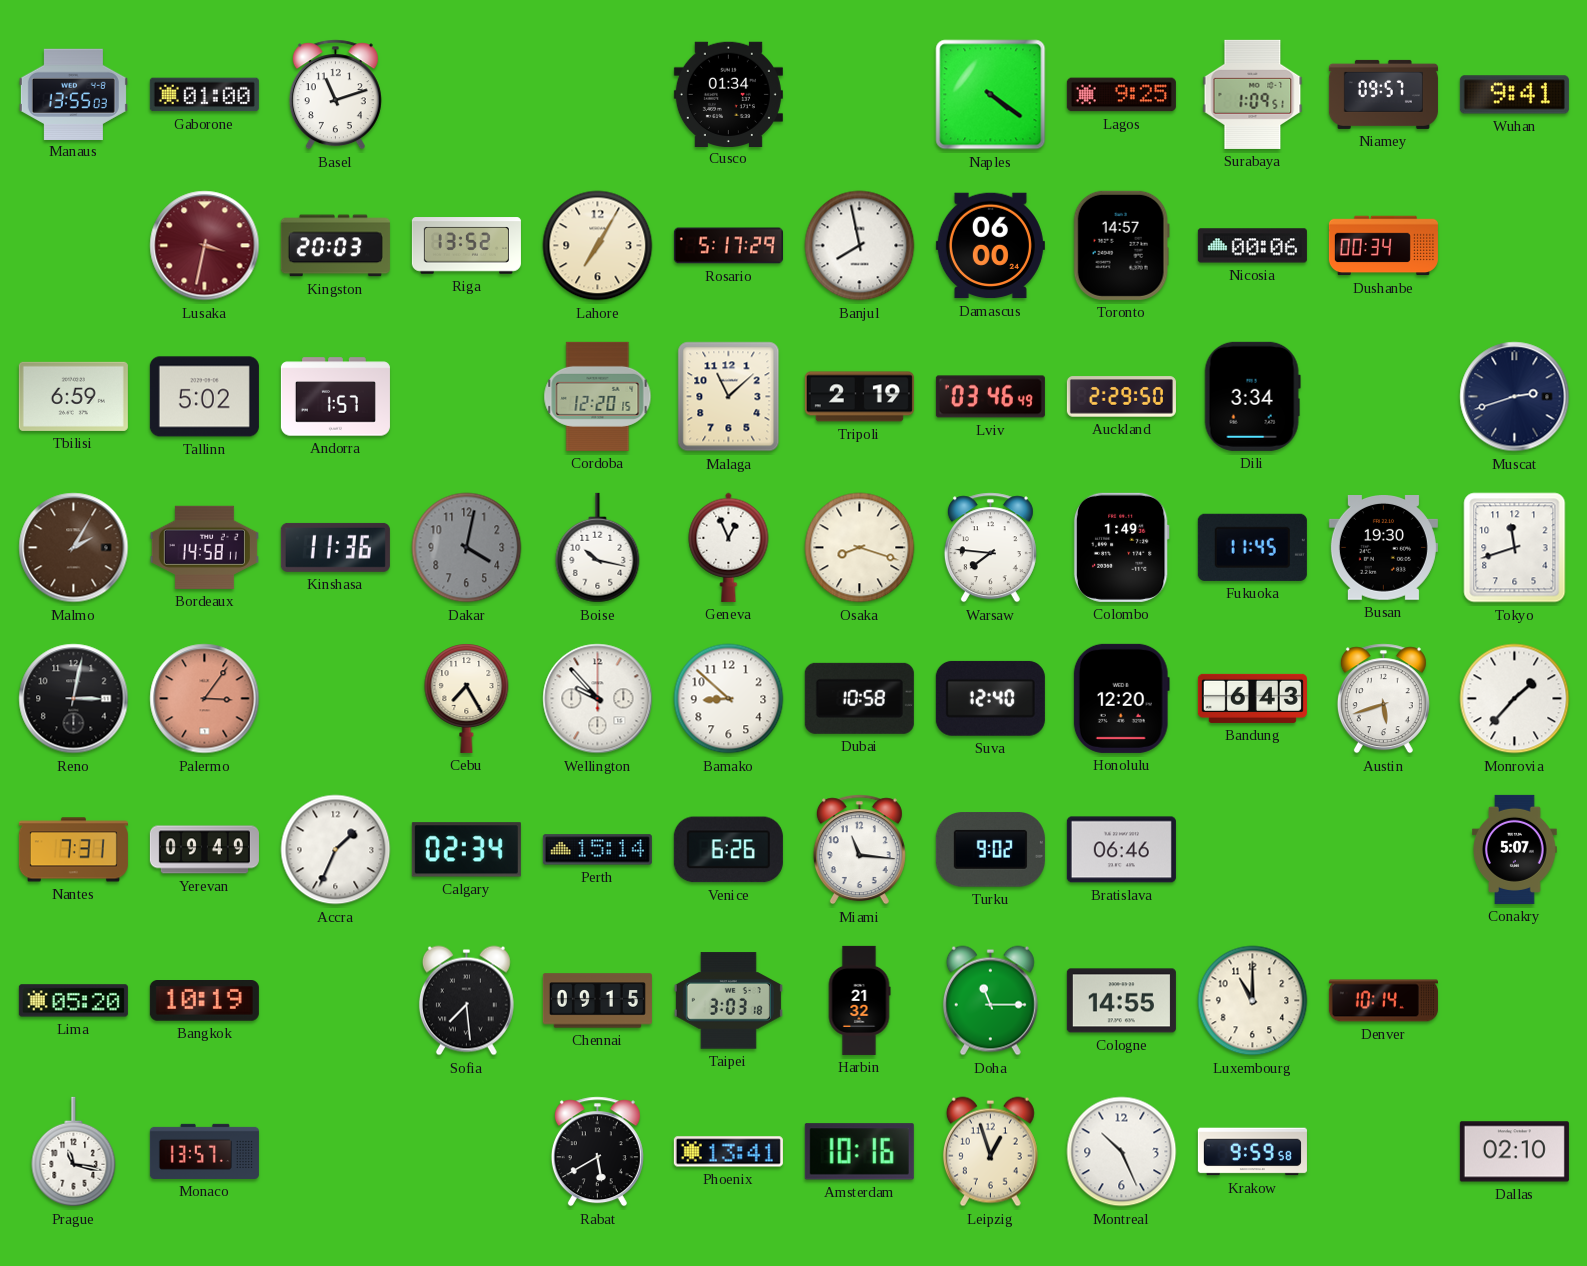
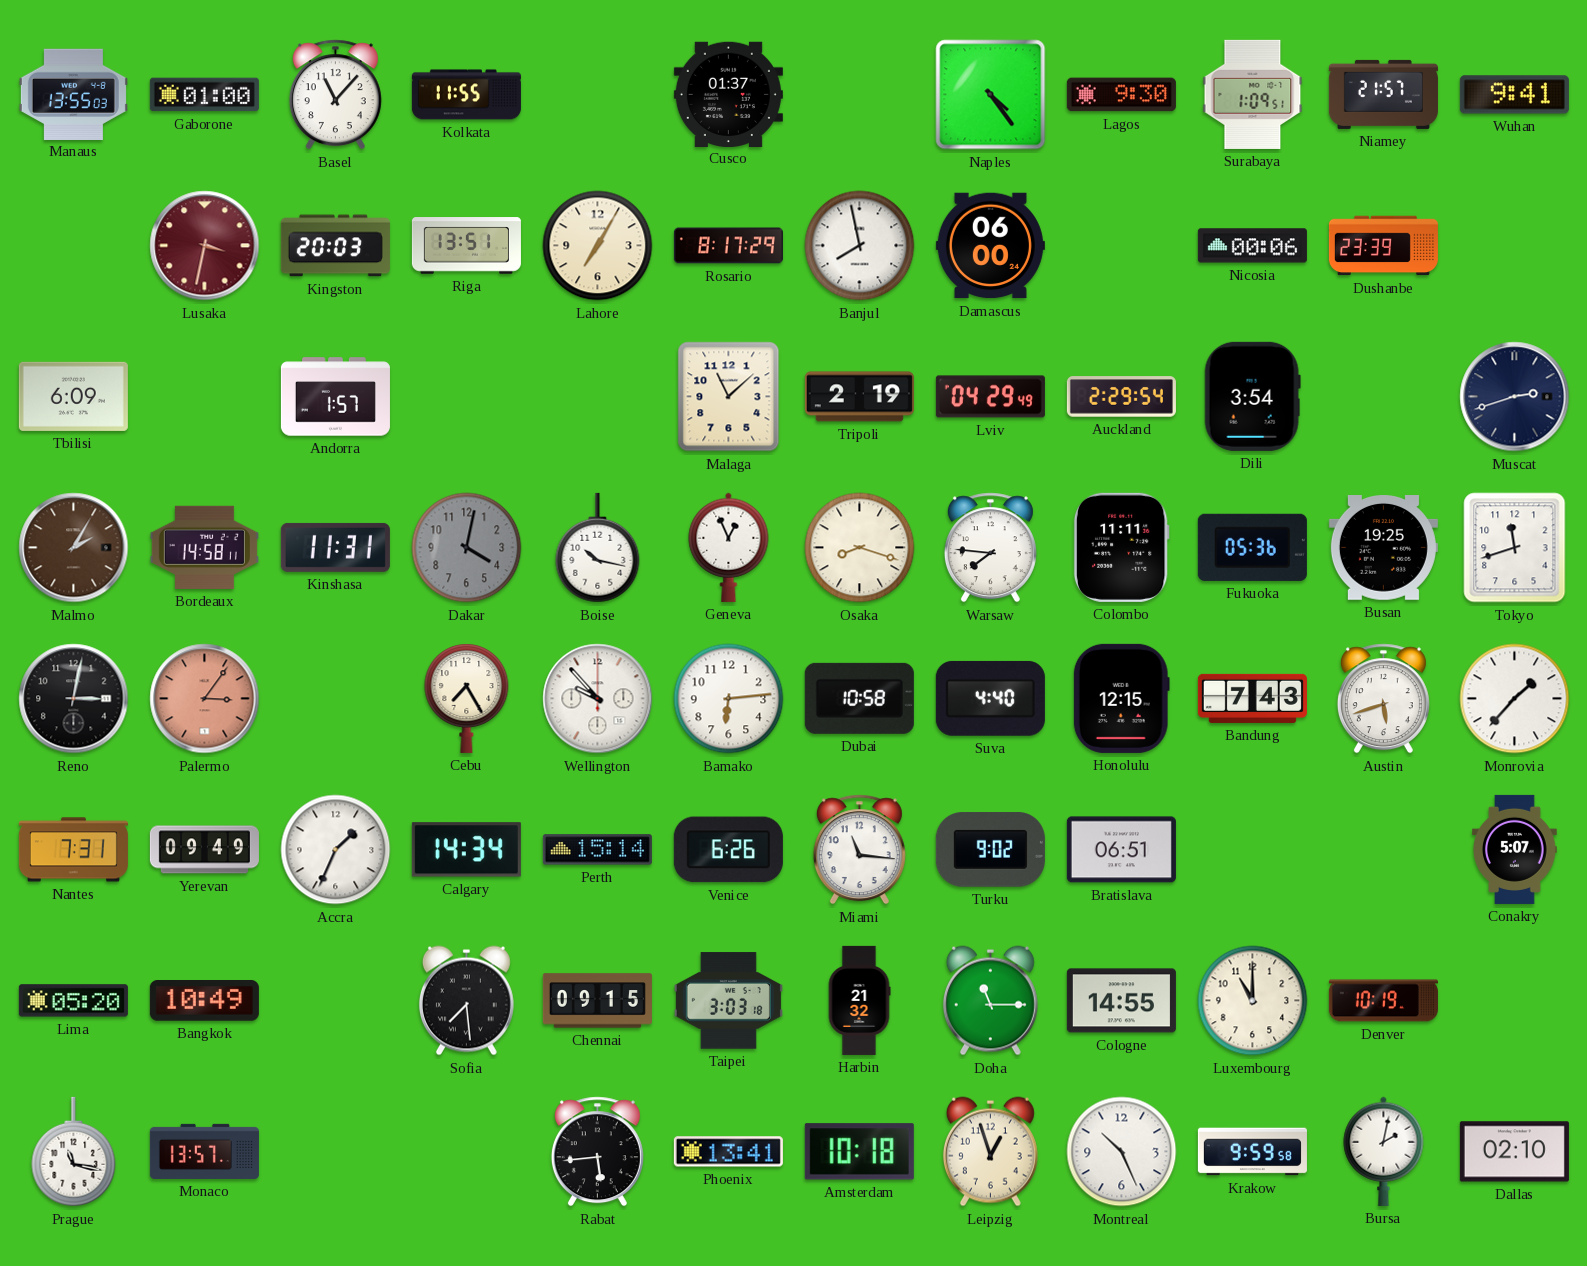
Basel: 11:12 -> 11:07
Kolkata: none -> 11:55
Cusco: 01:34 -> 01:37
Naples: 4:21 -> 4:24
Lagos: 9:25 -> 9:30
Niamey: 09:57 -> 21:57
Riga: 13:52 -> 13:51
Rosario: 5:17 -> 8:17
Toronto: 14:57 -> none
Dushanbe: 00:34 -> 23:39
Tbilisi: 6:59 -> 6:09
Tallinn: 5:02 -> none
Cordoba: 12:20 -> none
Lviv: 03:46 -> 04:29
Auckland: 2:29:50 -> 2:29:54
Dili: 3:34 -> 3:54
Kinshasa: 11:36 -> 11:31
Colombo: 1:49 -> 11:11
Fukuoka: 11:45 -> 05:36
Busan: 19:30 -> 19:25
Bamako: 8:52 -> 6:14
Suva: 12:40 -> 4:40
Honolulu: 12:20 -> 12:15
Bandung: 6:43 -> 7:43
Calgary: 02:34 -> 14:34
Bratislava: 06:46 -> 06:51
Bangkok: 10:19 -> 10:49
Denver: 10:14 -> 10:19
Rabat: 5:40 -> 5:44
Amsterdam: 10:16 -> 10:18
Bursa: none -> 2:02
